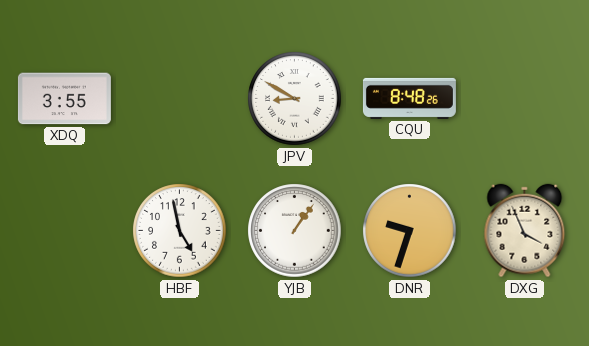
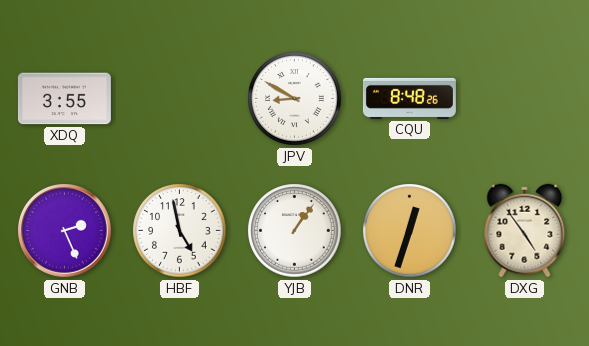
GNB: none -> 2:26
DNR: 9:33 -> 12:33
DXG: 3:56 -> 4:54
